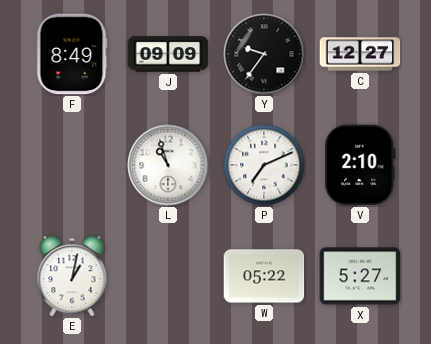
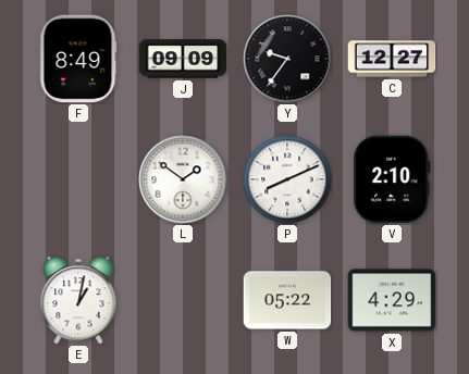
L: 10:57 -> 1:51
P: 7:11 -> 8:11
X: 5:27 -> 4:29
